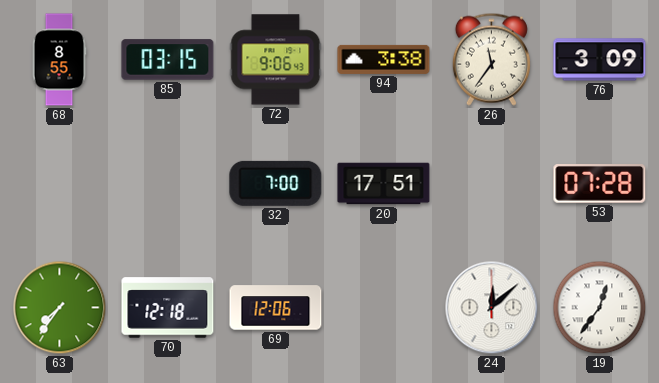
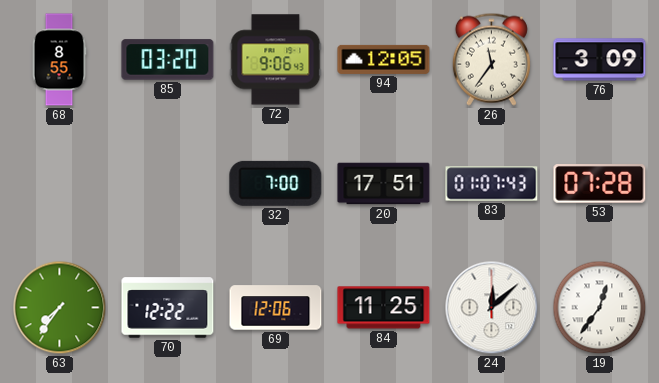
85: 03:15 -> 03:20
94: 3:38 -> 12:05
83: none -> 01:07
70: 12:18 -> 12:22
84: none -> 11:25
